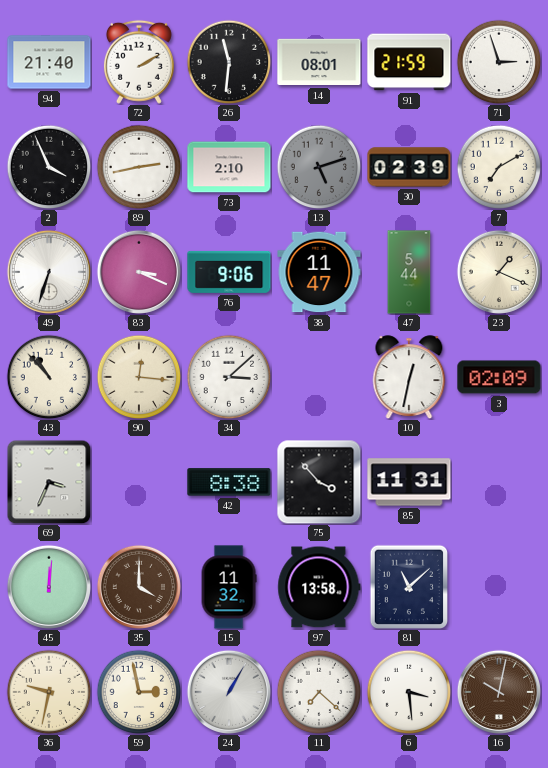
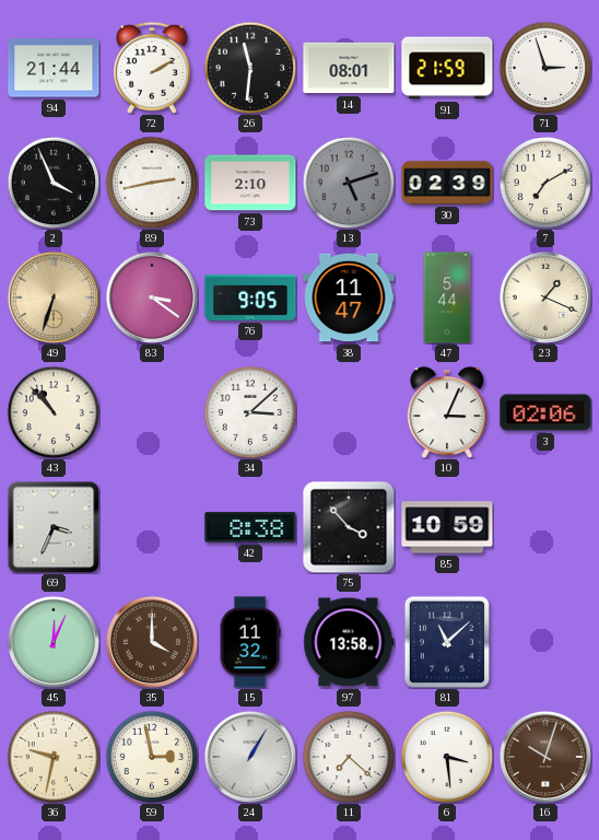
94: 21:40 -> 21:44
49 dial: white -> champagne
83: 3:19 -> 3:21
76: 9:06 -> 9:05
90: 12:16 -> none
10: 12:32 -> 3:04
3: 02:09 -> 02:06
85: 11:31 -> 10:59
45: 12:01 -> 12:04
16: 10:02 -> 10:03
